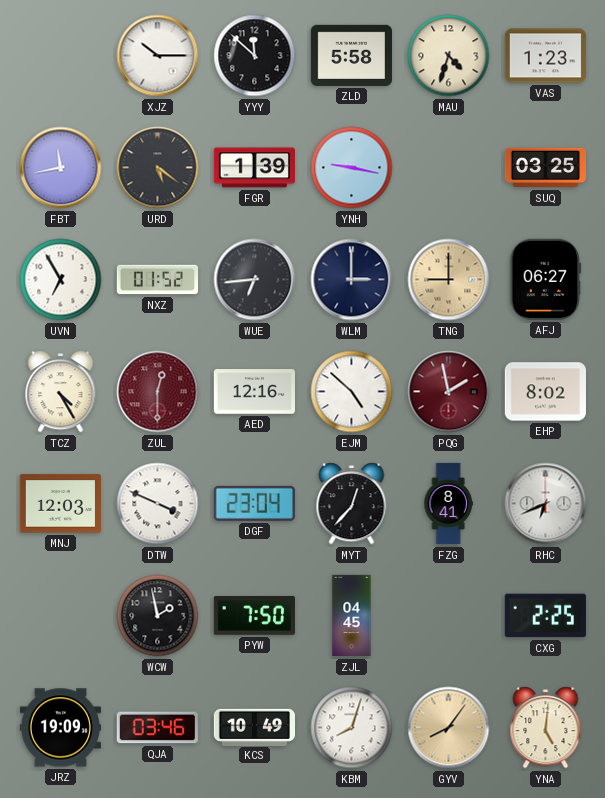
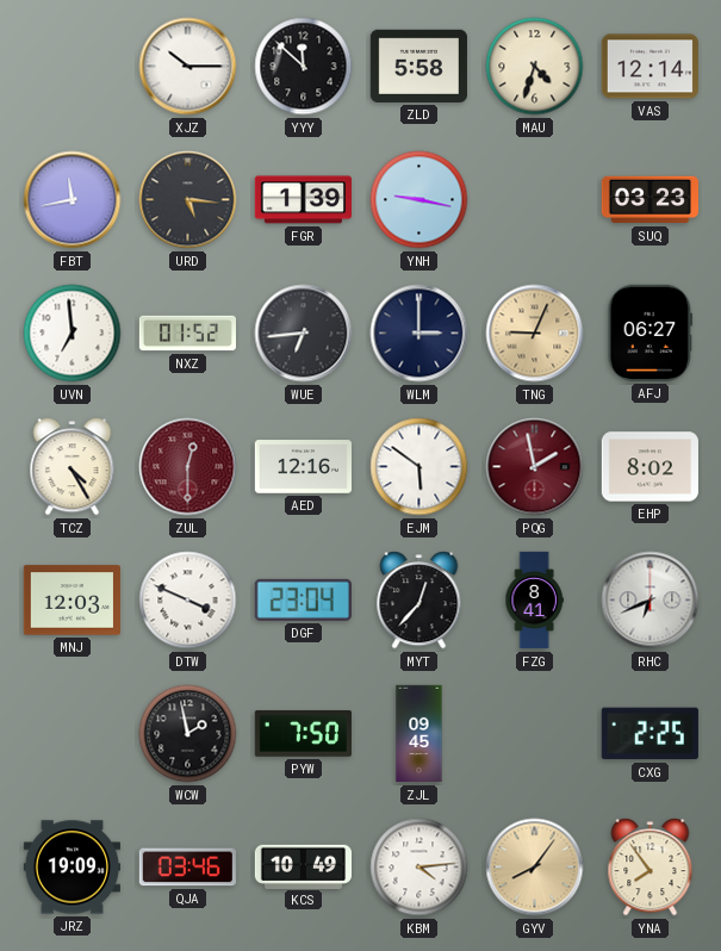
VAS: 1:23 -> 12:14
URD: 5:21 -> 5:16
SUQ: 03:25 -> 03:23
UVN: 6:55 -> 6:59
TNG: 9:00 -> 9:04
EJM: 4:52 -> 5:51
ZJL: 04:45 -> 09:45
KBM: 8:03 -> 4:14
YNA: 5:01 -> 7:54
